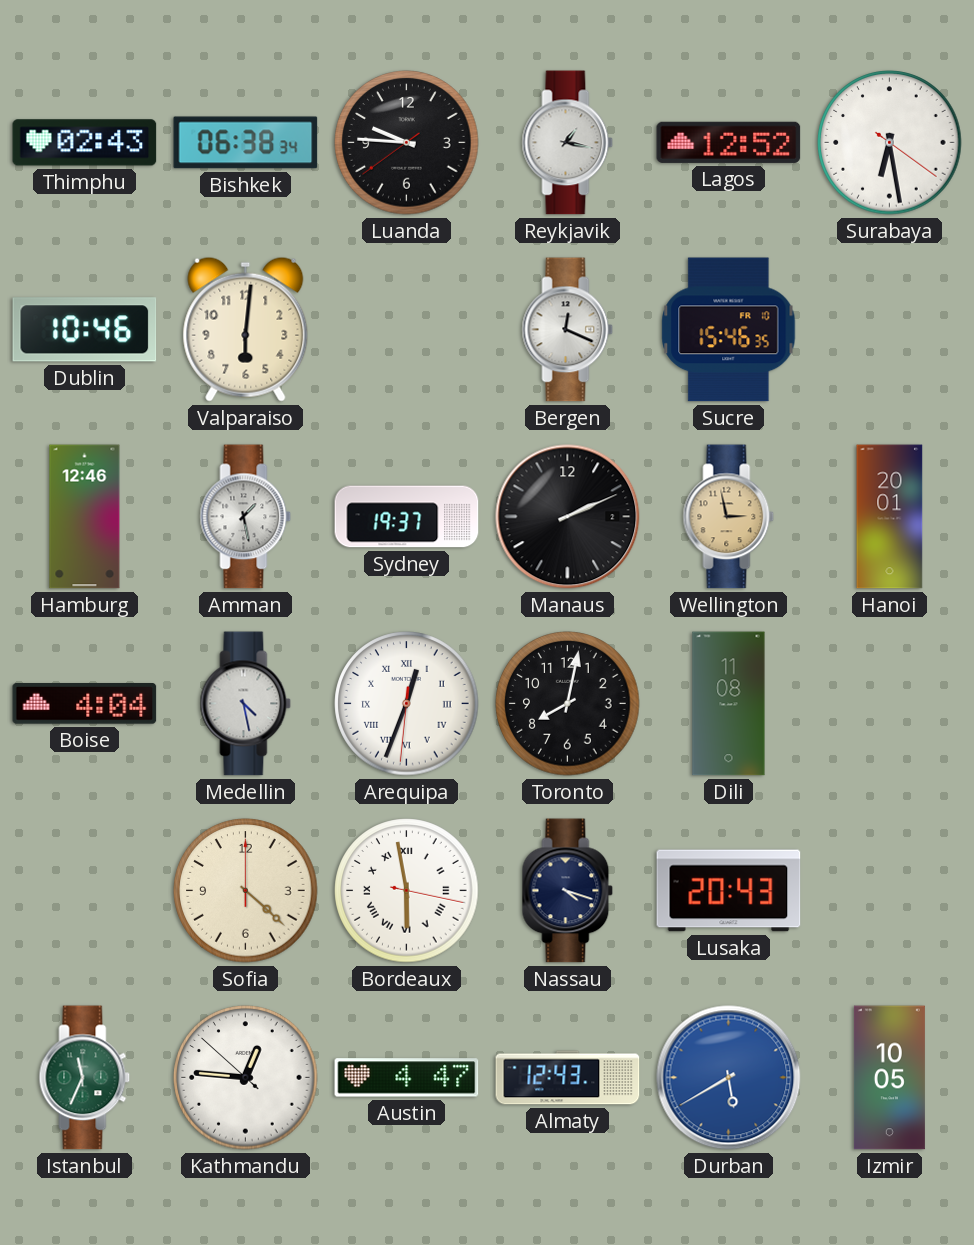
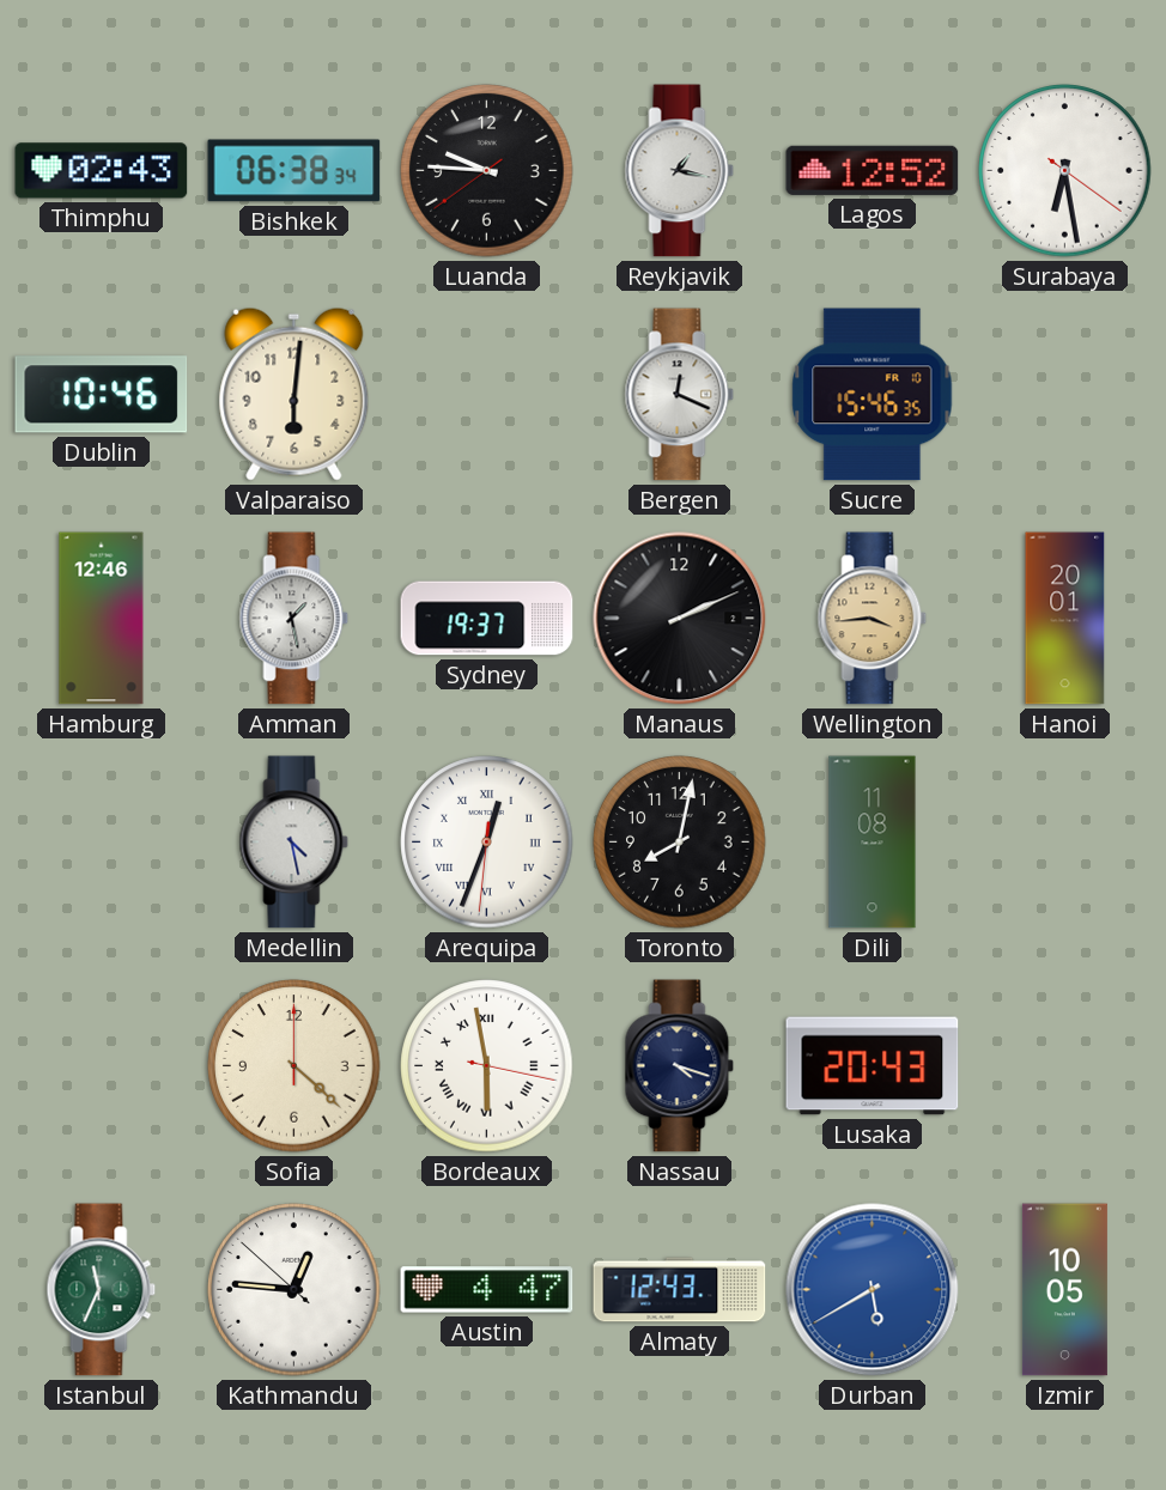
Wellington: 2:58 -> 3:44
Boise: 4:04 -> none
